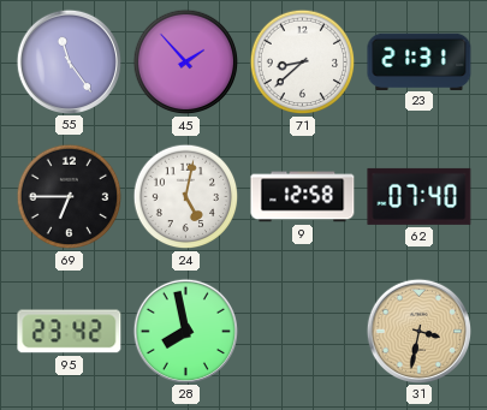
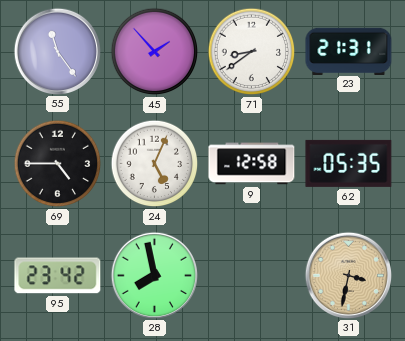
71: 8:38 -> 8:39
69: 6:45 -> 4:45
24: 5:02 -> 5:04
62: 07:40 -> 05:35
